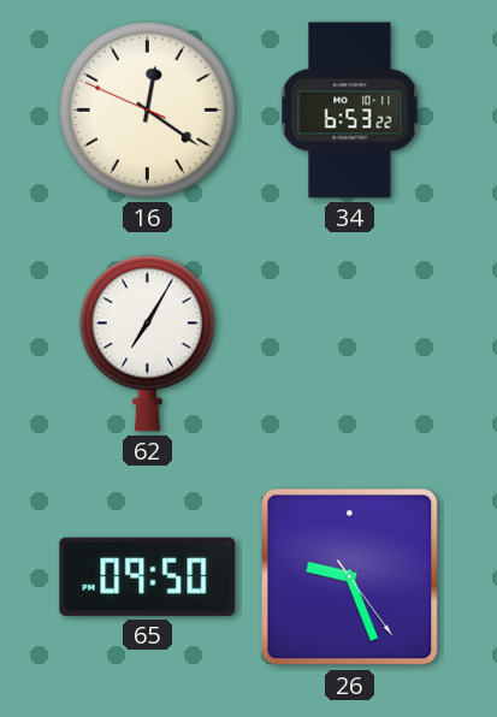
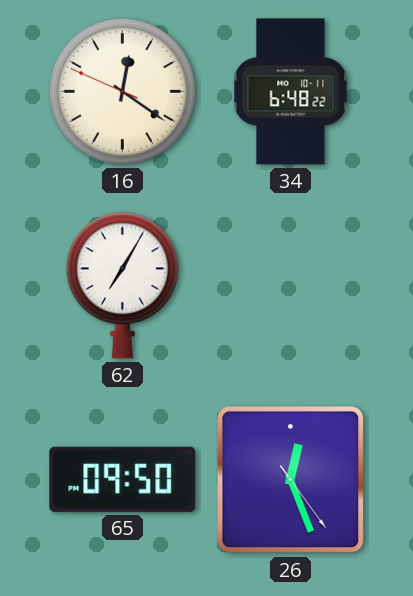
34: 6:53 -> 6:48
26: 9:26 -> 12:26
